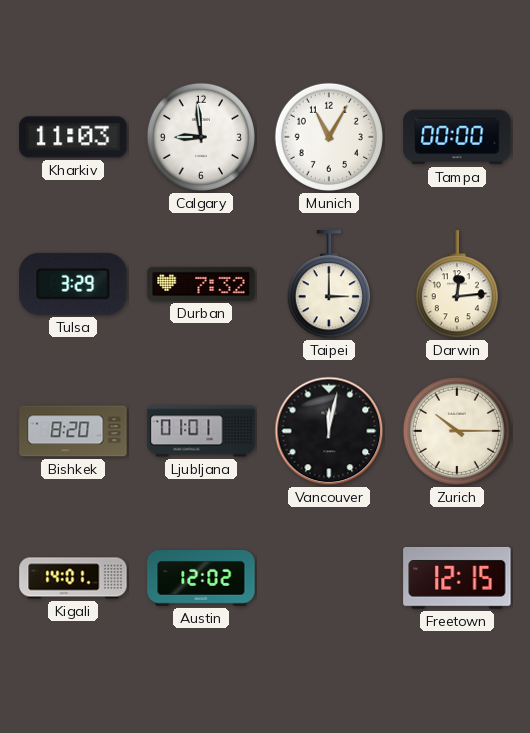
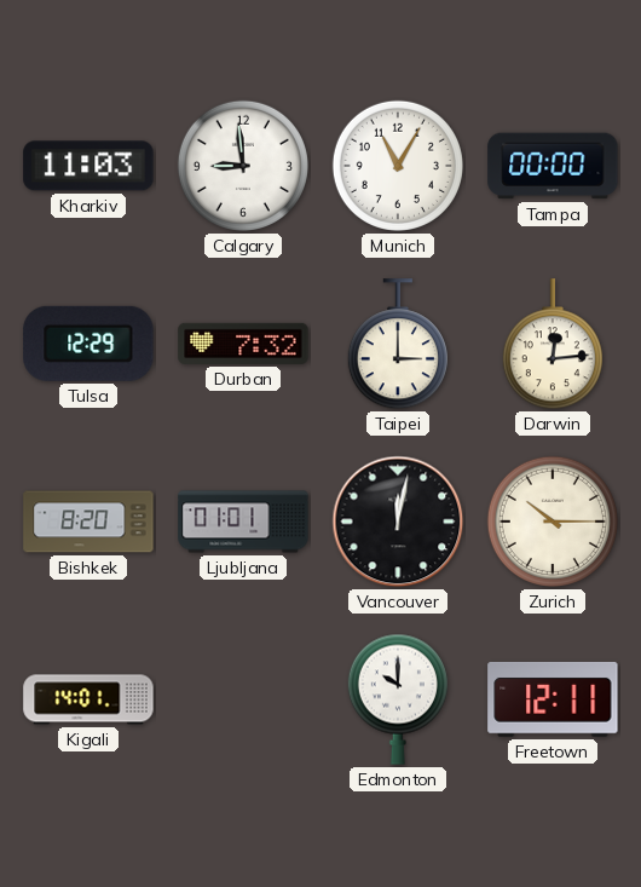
Tulsa: 3:29 -> 12:29
Austin: 12:02 -> none
Edmonton: none -> 10:00
Freetown: 12:15 -> 12:11
